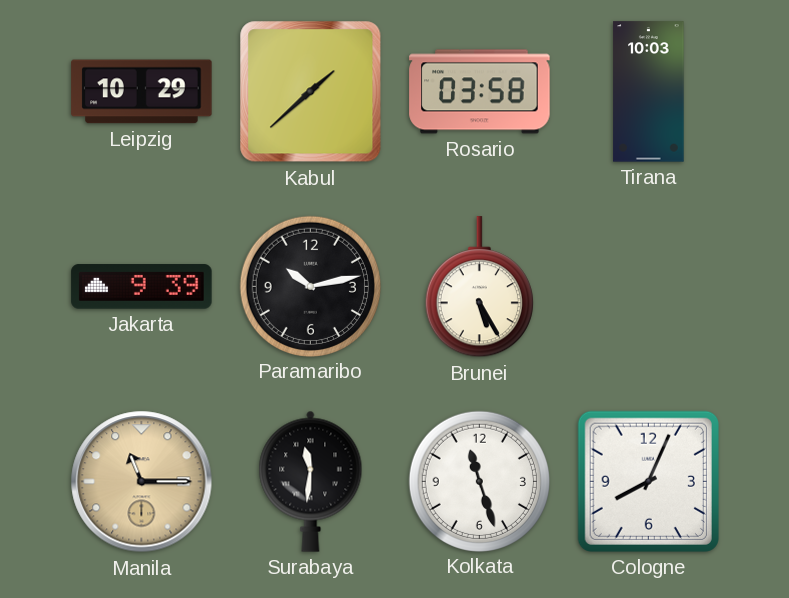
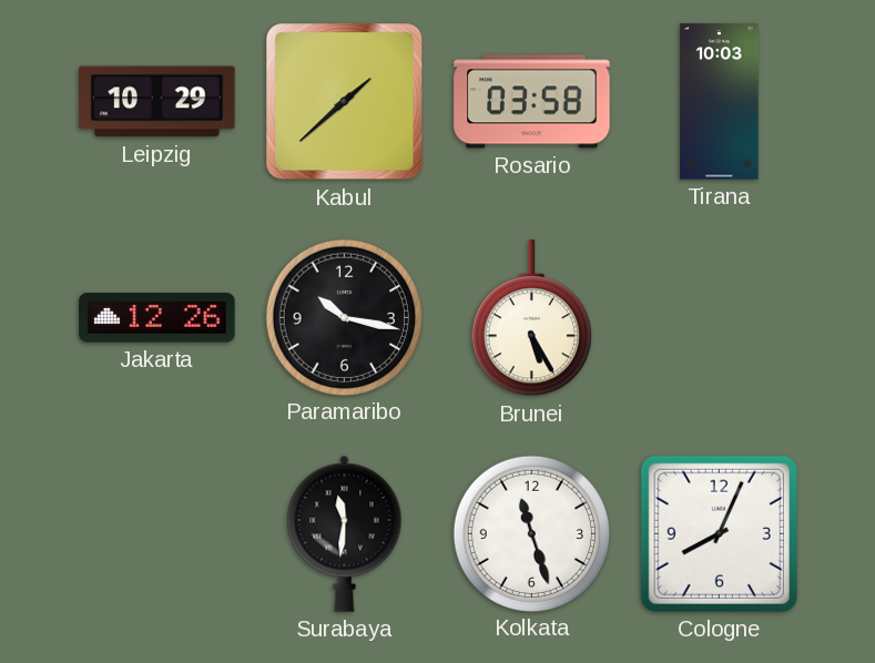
Jakarta: 9:39 -> 12:26
Paramaribo: 10:13 -> 10:17
Manila: 11:15 -> none
